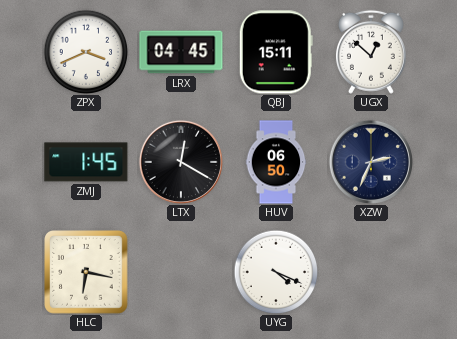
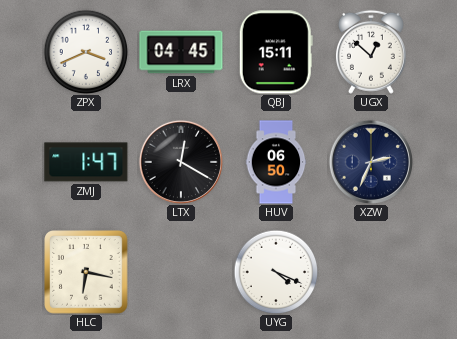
ZMJ: 1:45 -> 1:47
